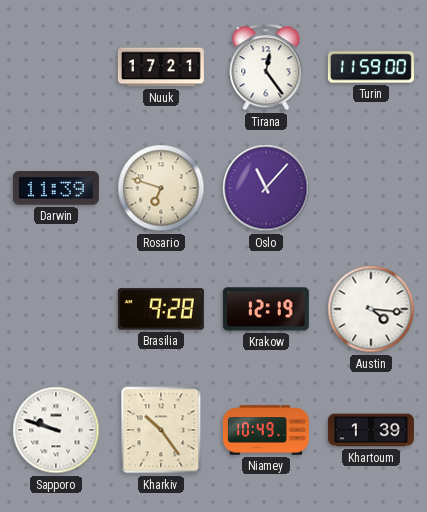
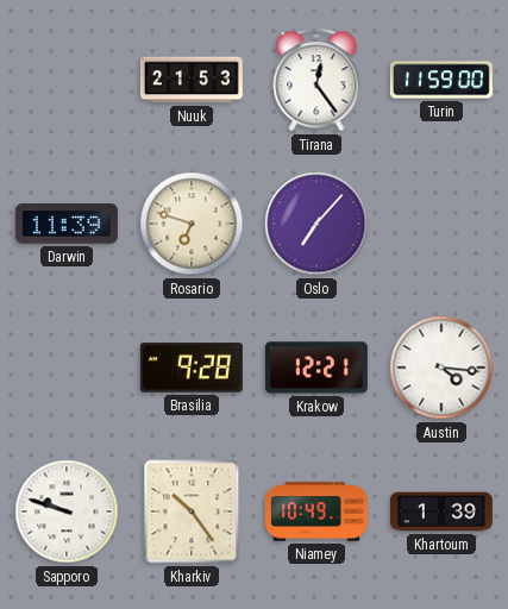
Nuuk: 17:21 -> 21:53
Oslo: 11:07 -> 7:07
Krakow: 12:19 -> 12:21
